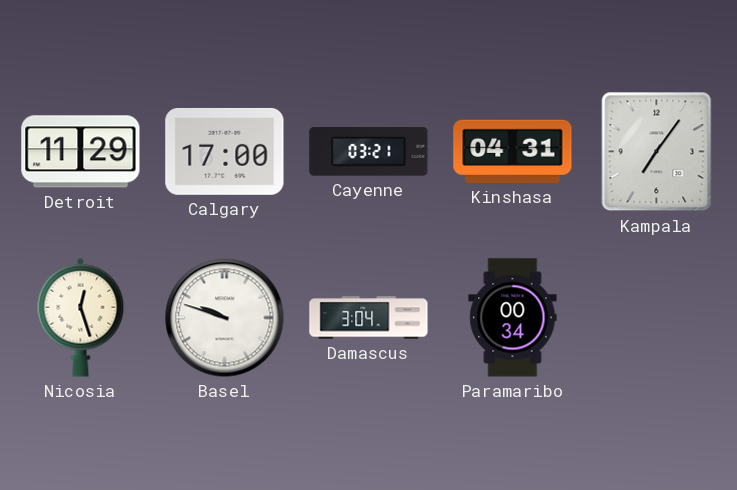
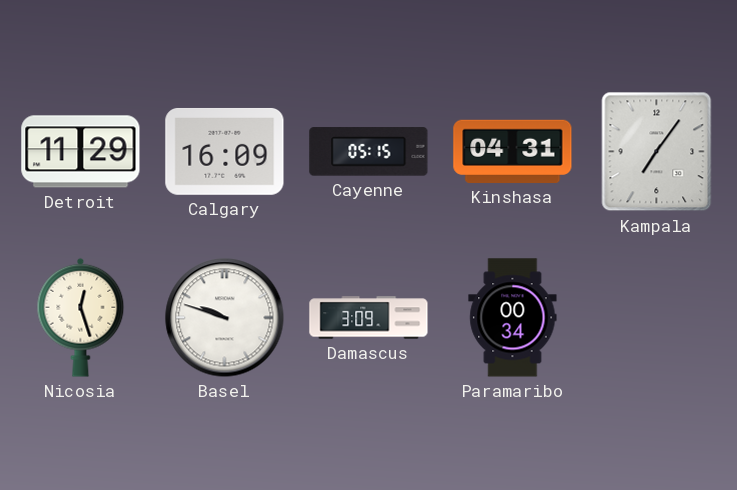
Calgary: 17:00 -> 16:09
Cayenne: 03:21 -> 05:15
Damascus: 3:04 -> 3:09
